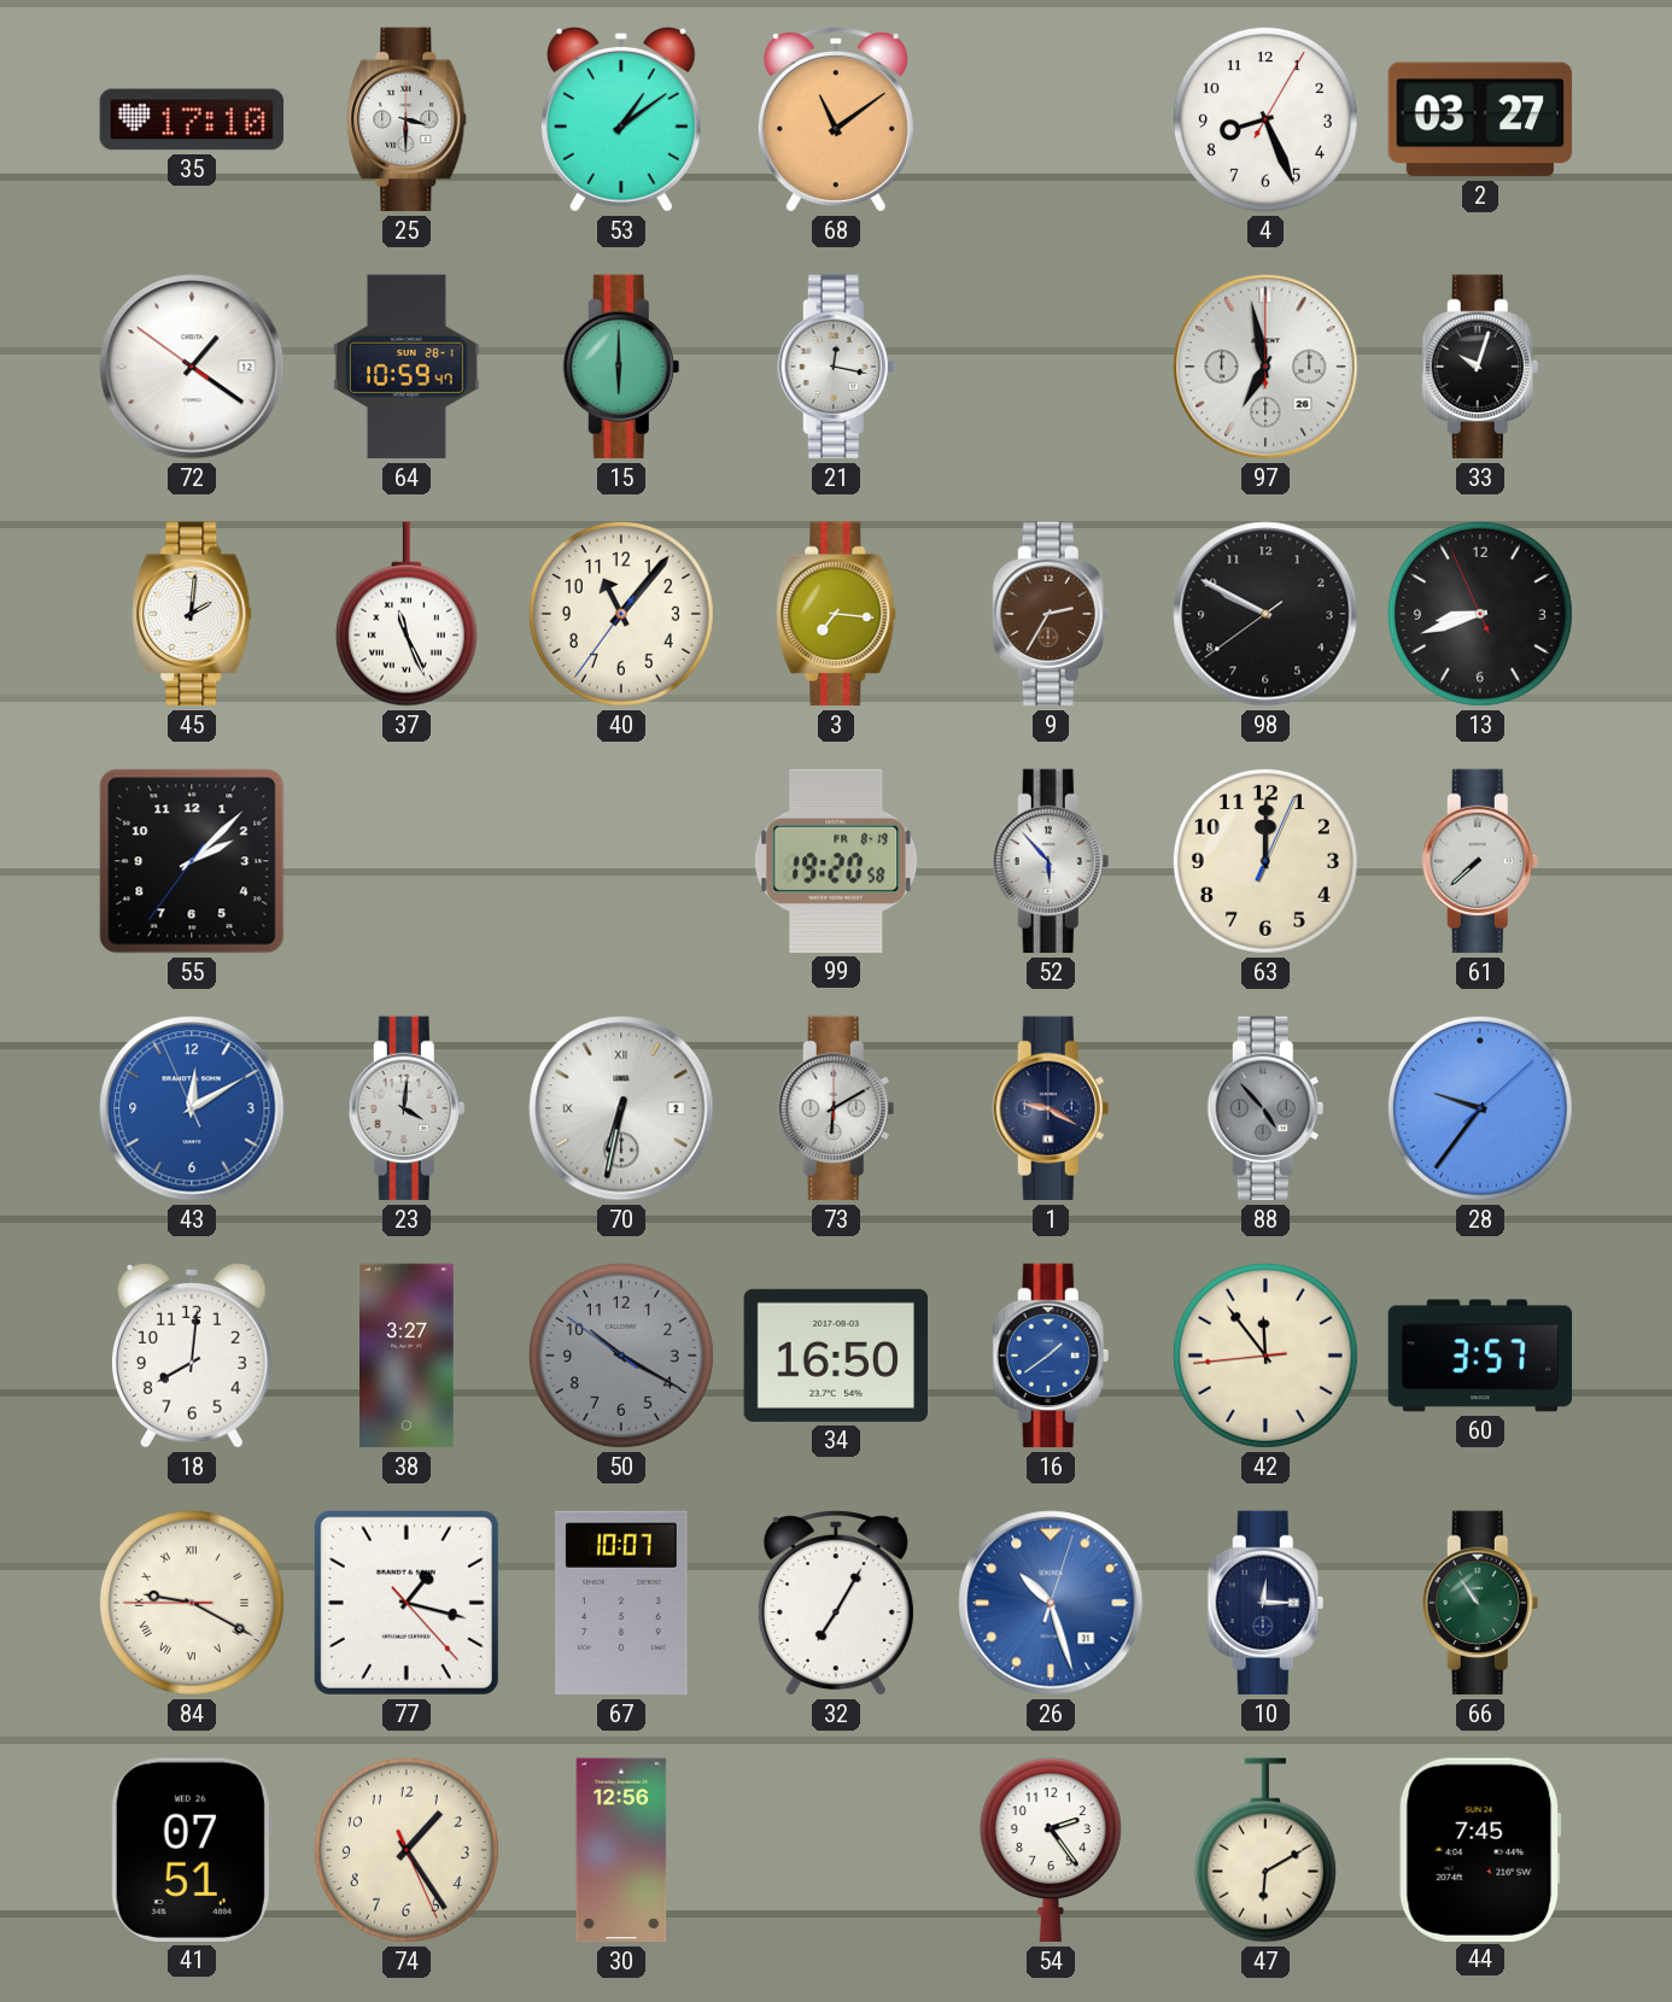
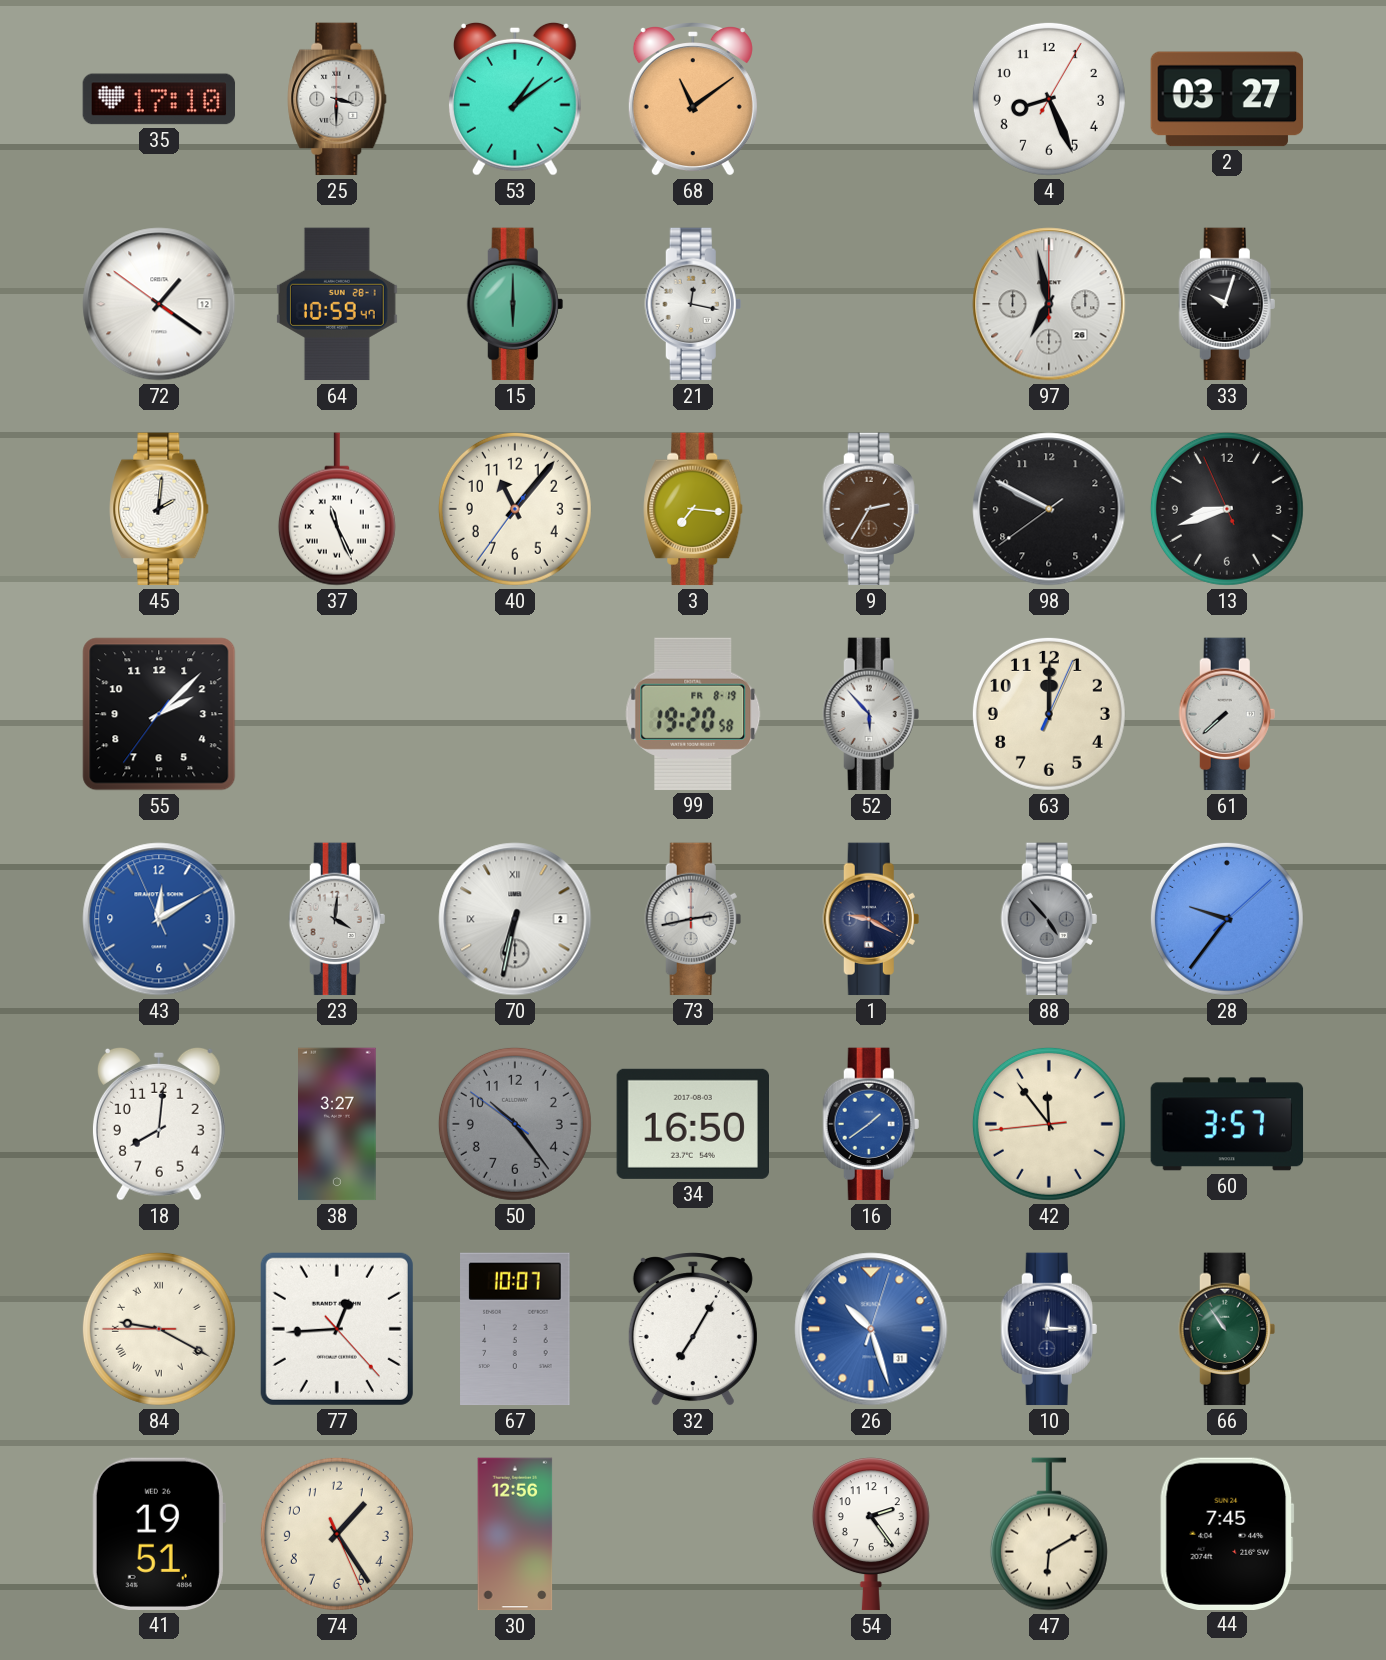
73: 6:10 -> 2:43
50: 10:19 -> 10:23
77: 1:17 -> 12:44
41: 07:51 -> 19:51
